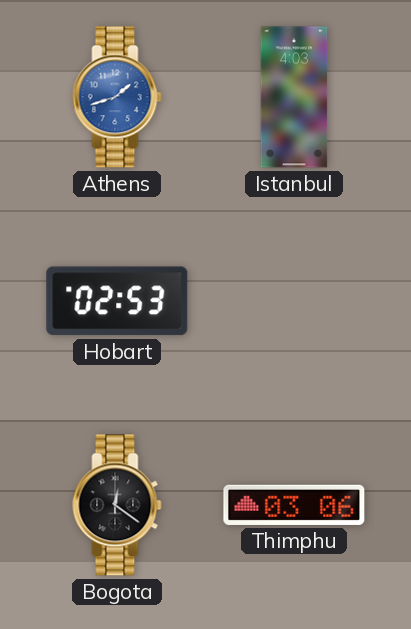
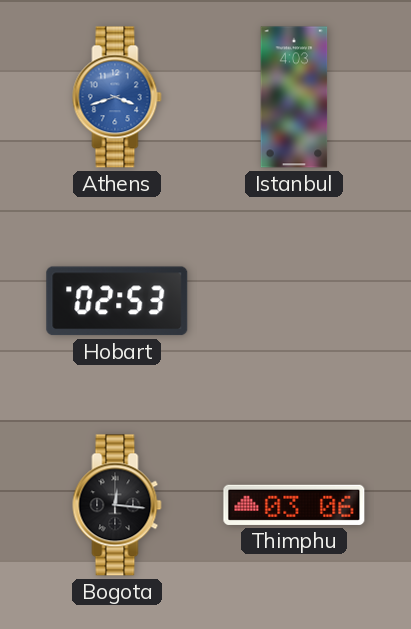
Athens: 1:42 -> 3:42
Bogota: 12:21 -> 12:16
